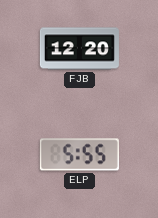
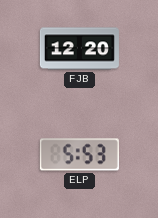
ELP: 5:55 -> 5:53
